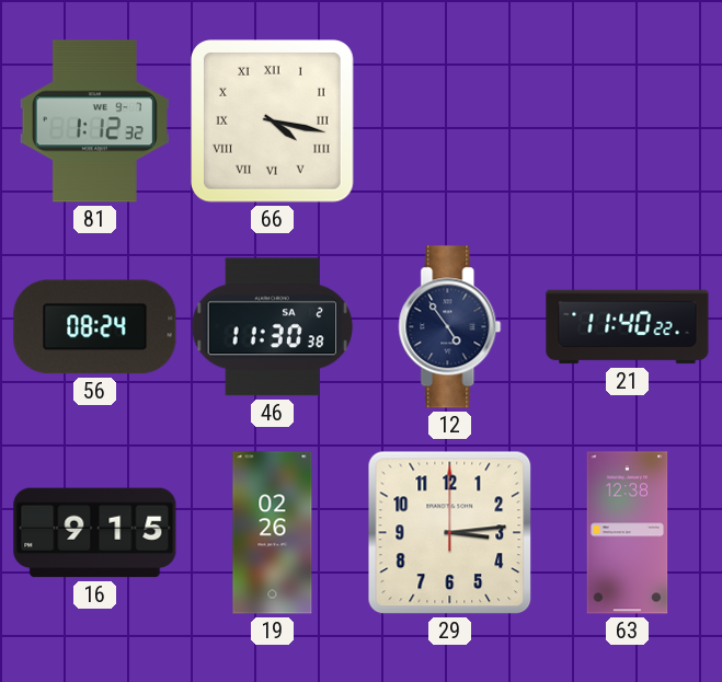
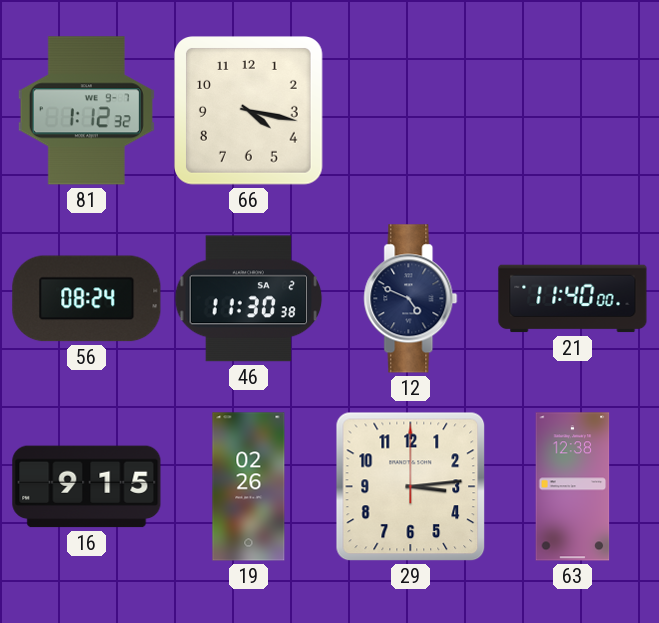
66 numerals: Roman -> Arabic
12: 4:54 -> 4:49
21: 11:40:22 -> 11:40:00
